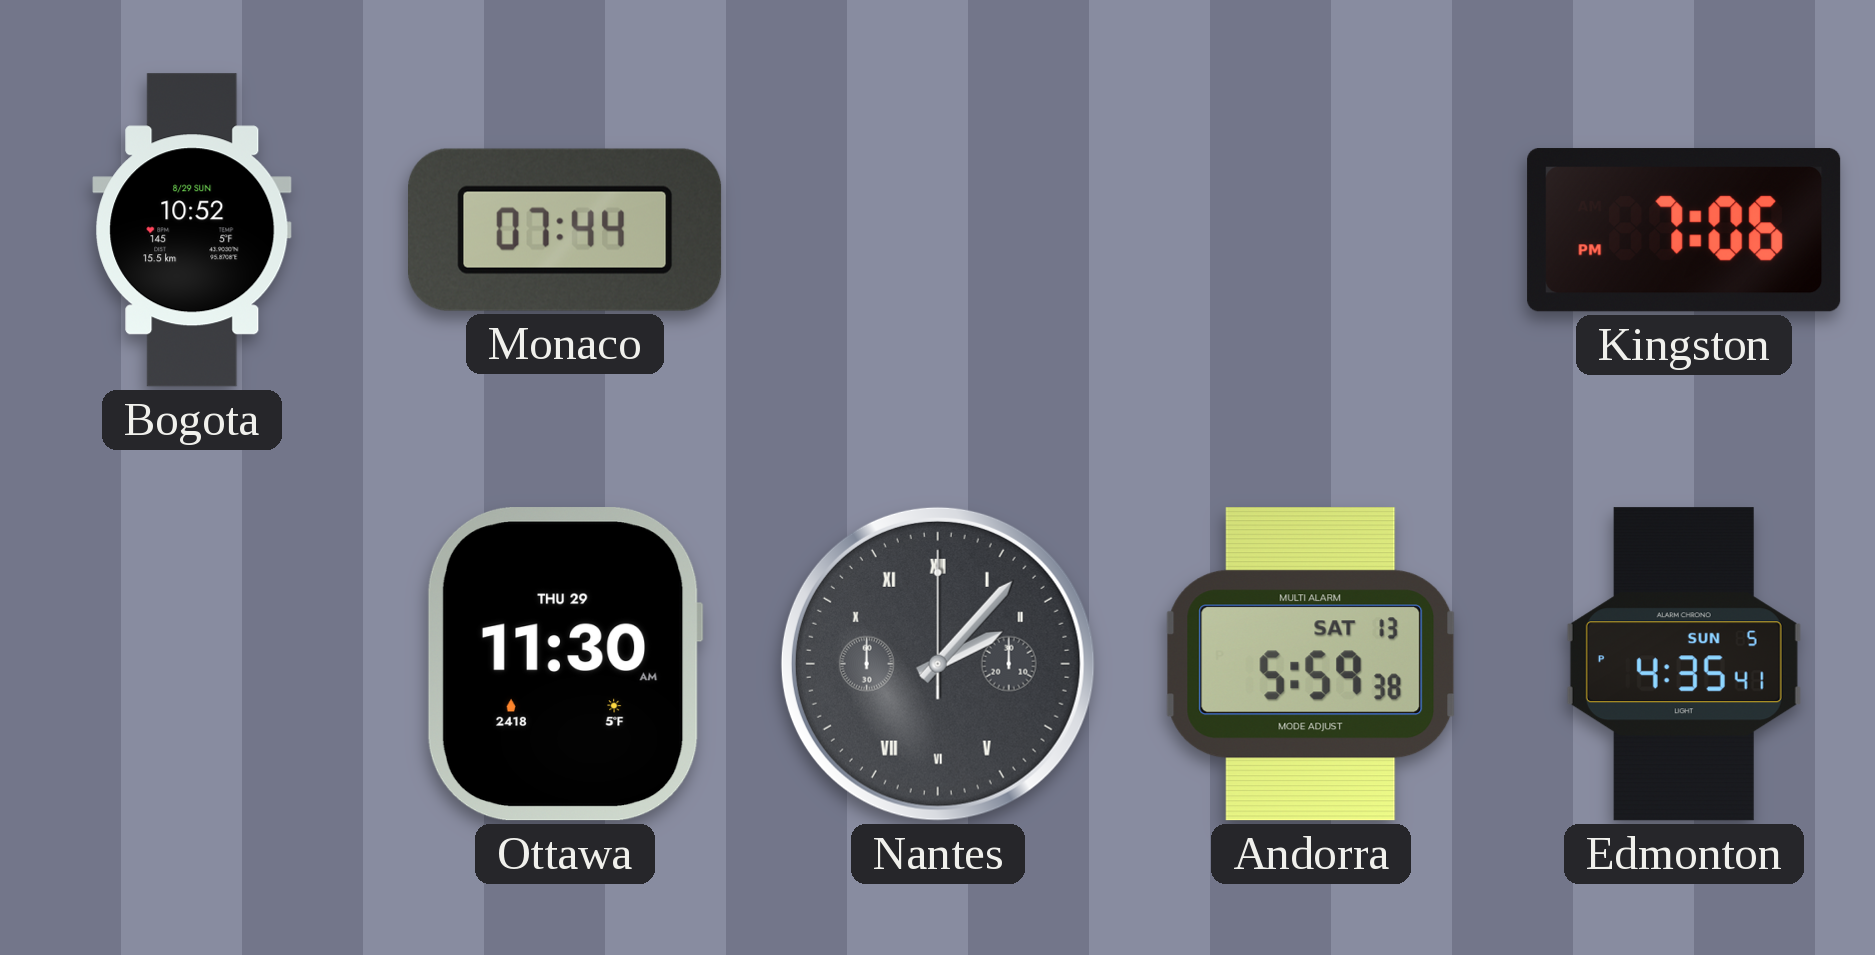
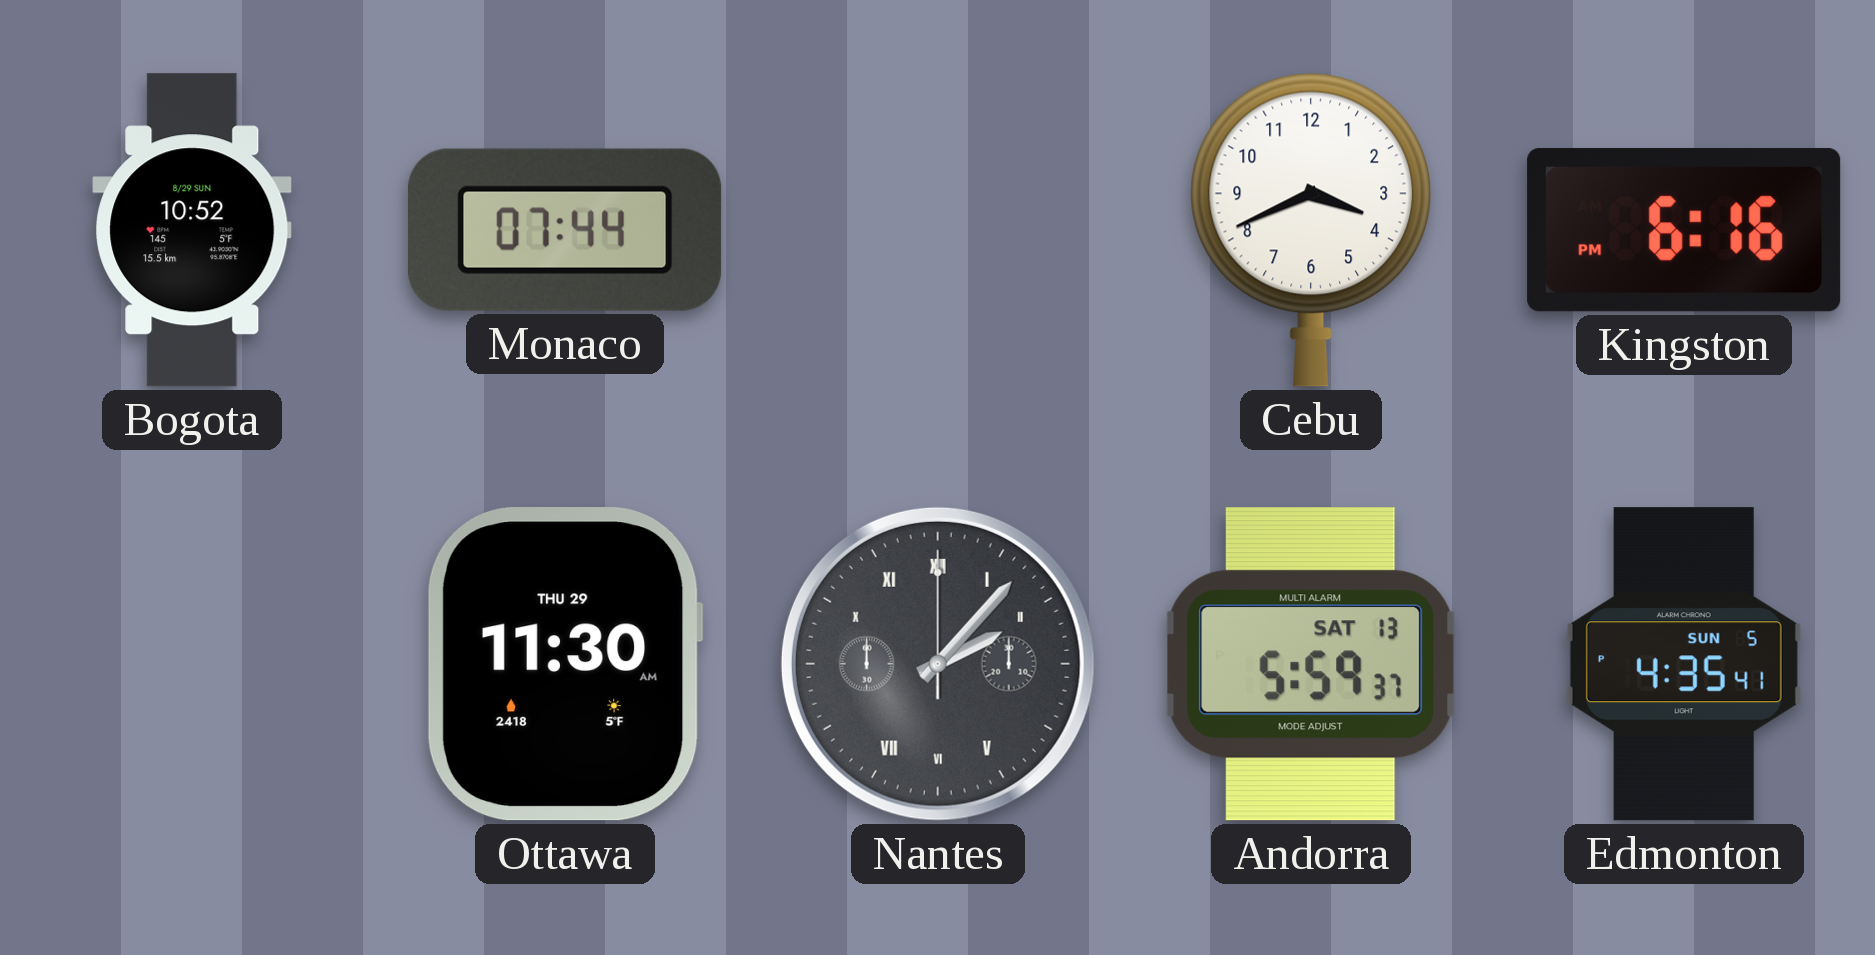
Cebu: none -> 3:41
Kingston: 7:06 -> 6:16
Andorra: 5:59:38 -> 5:59:37
